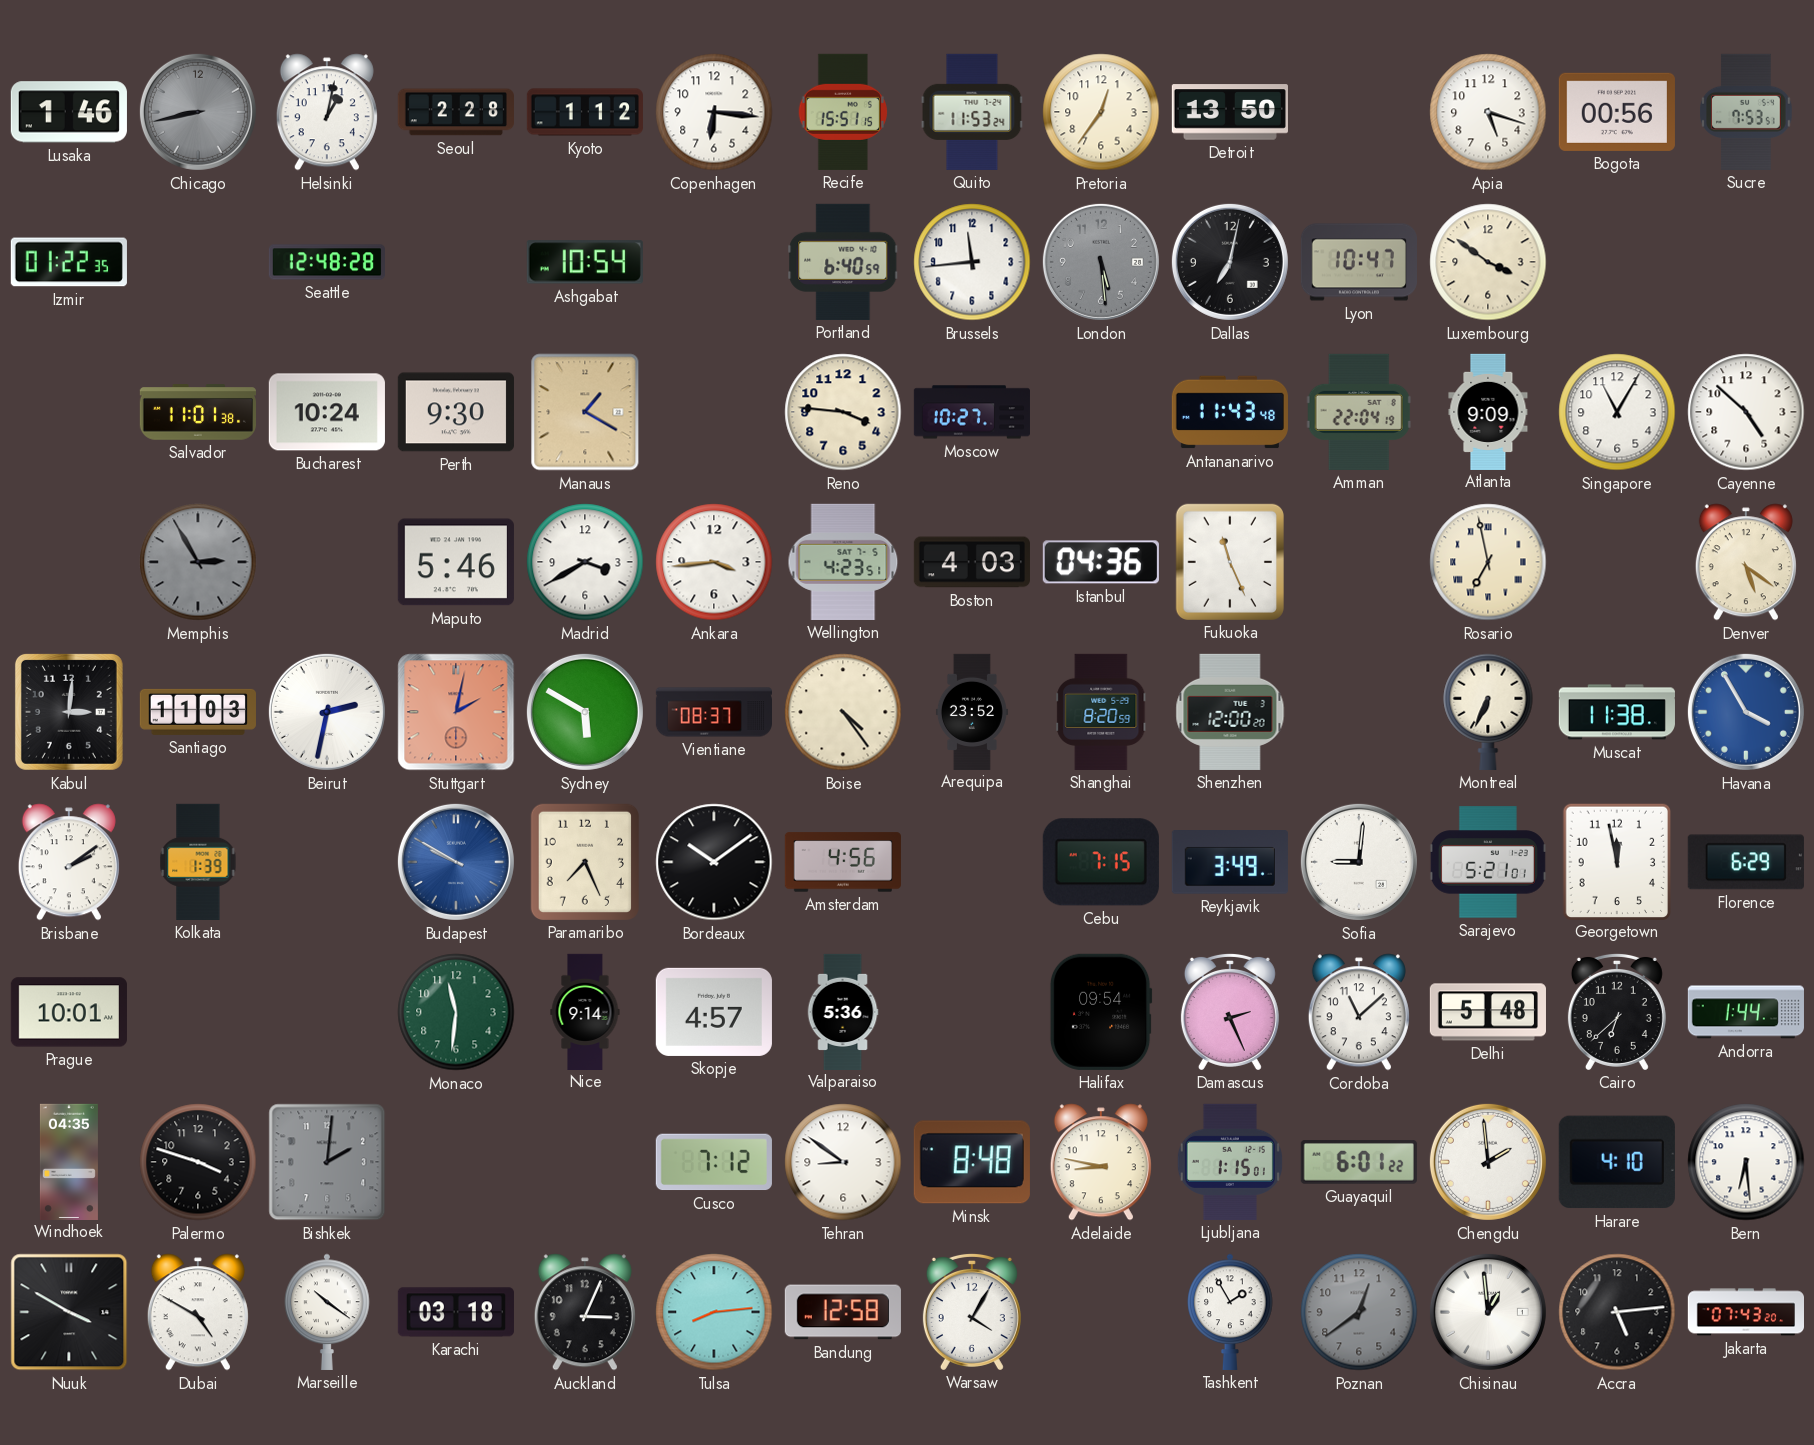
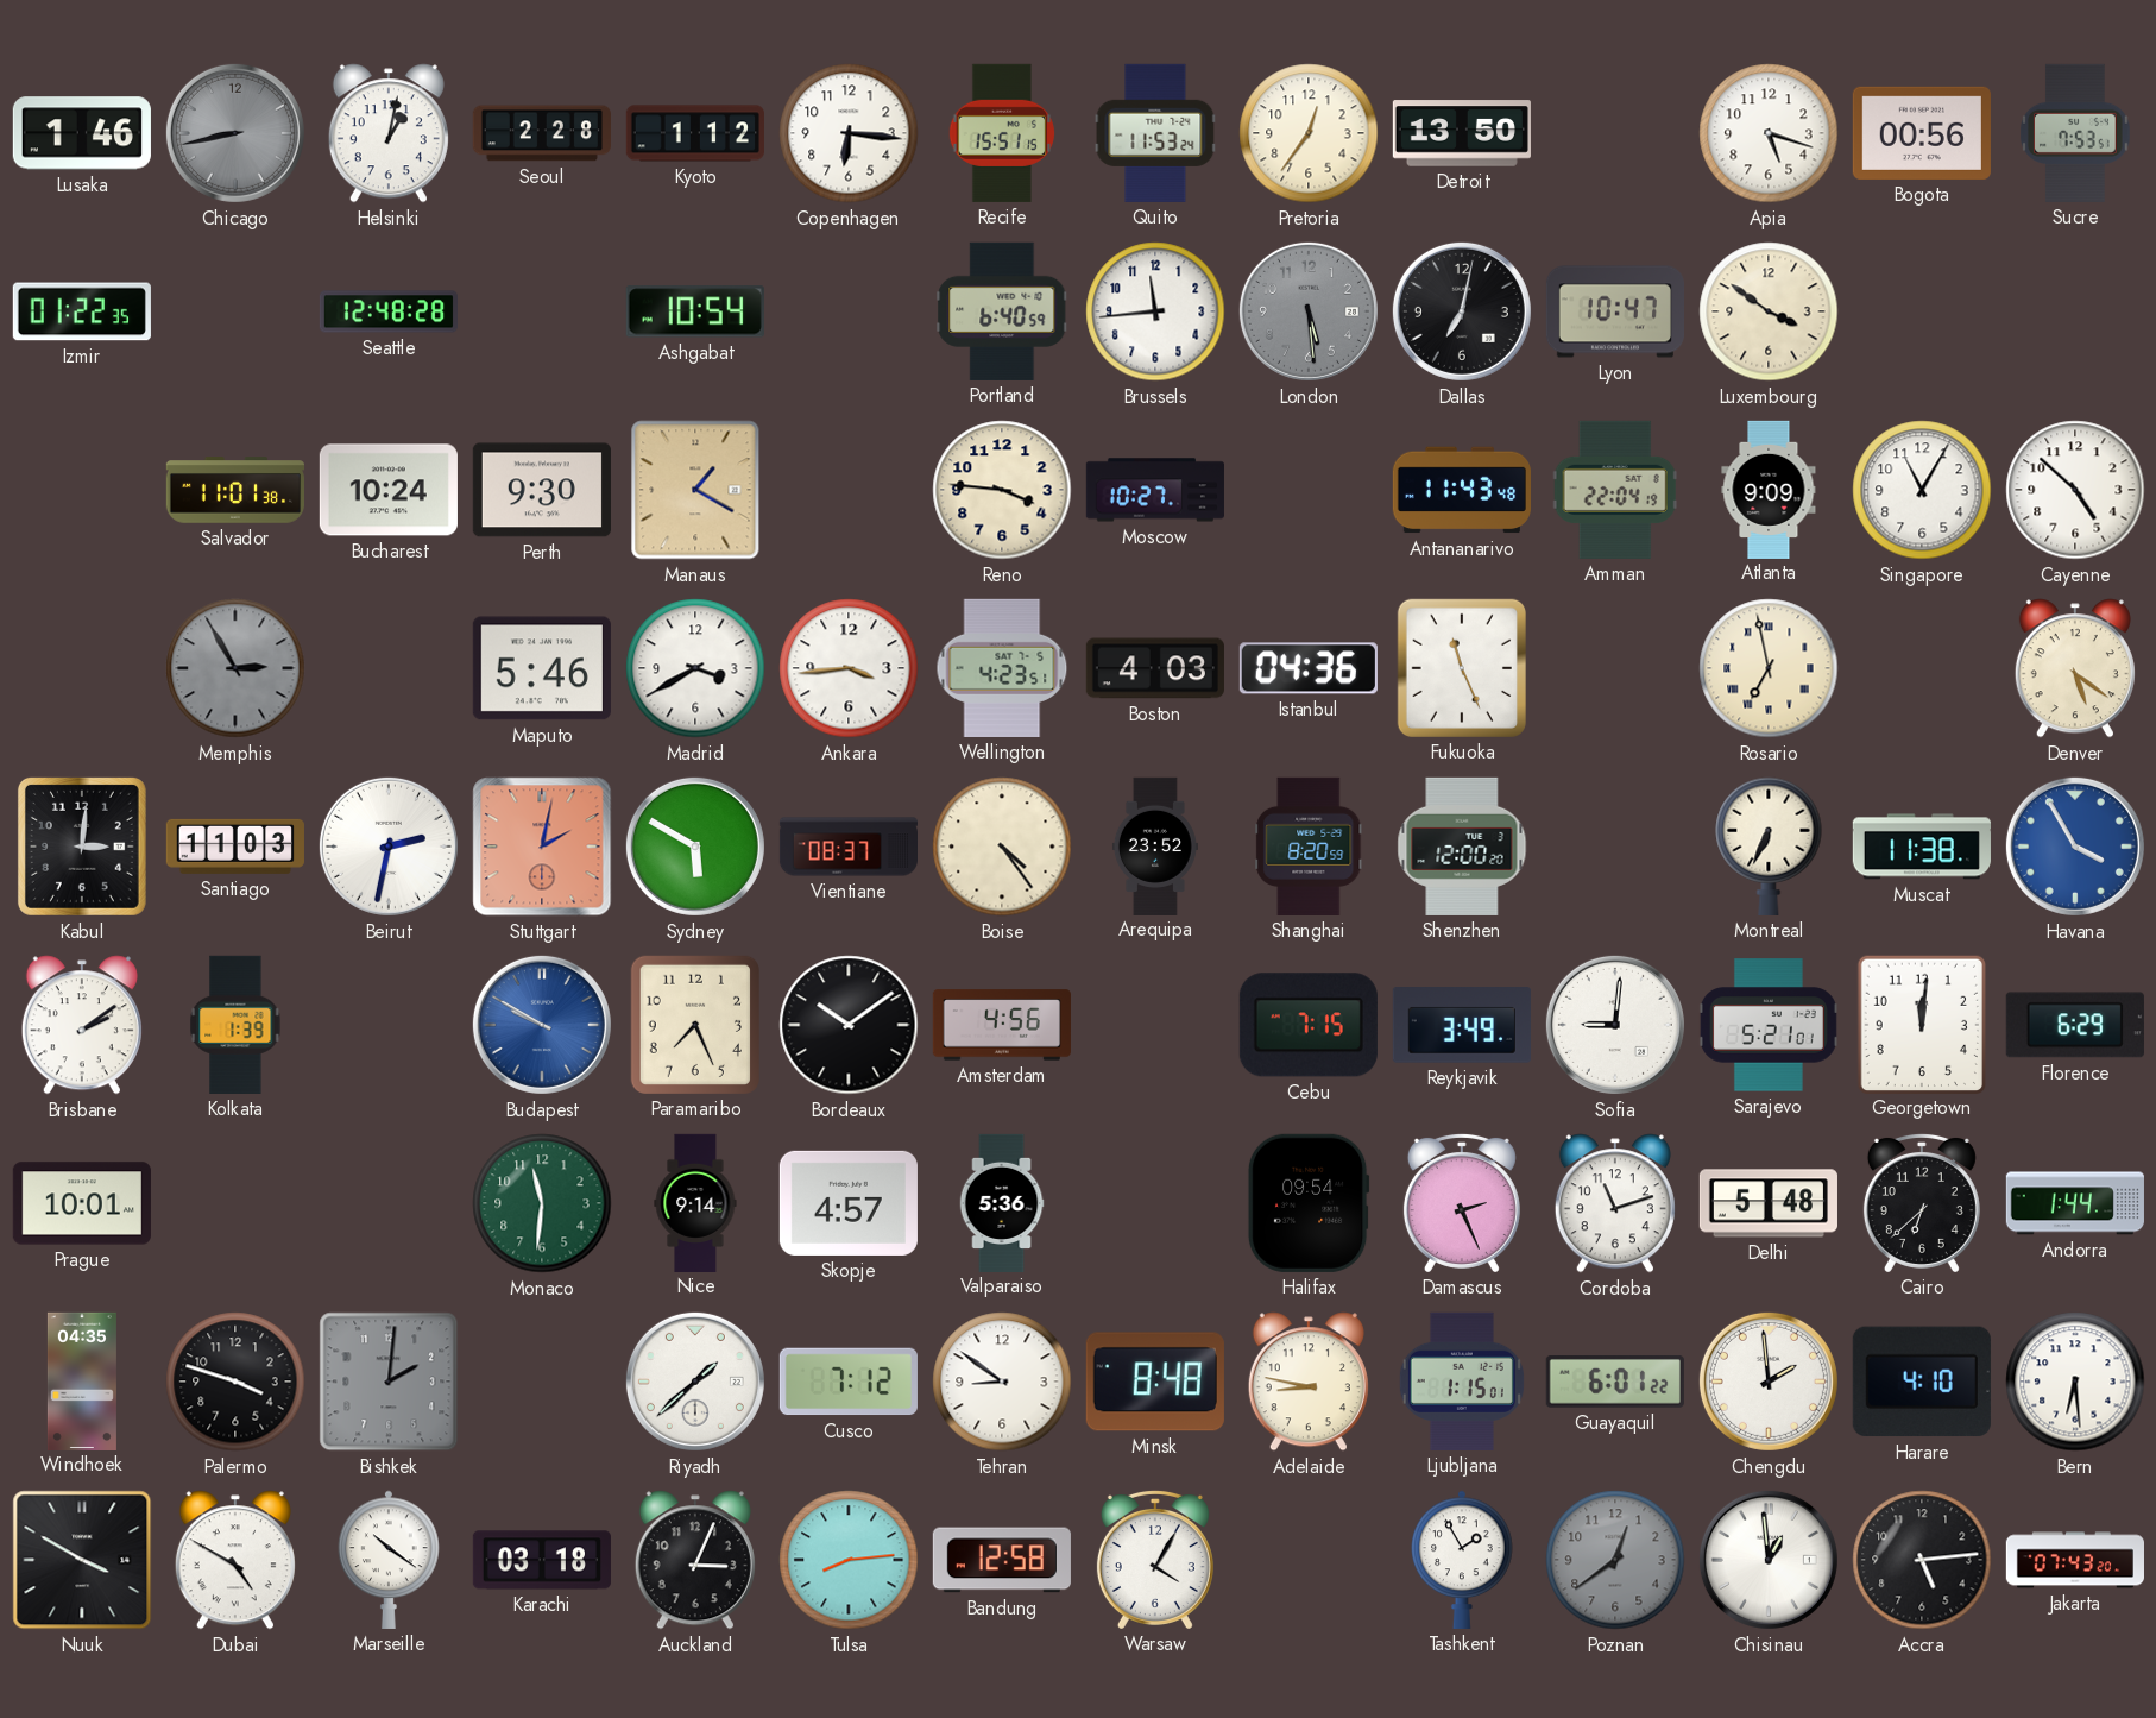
Georgetown: 11:58 -> 12:01
Cordoba: 11:08 -> 11:12
Riyadh: none -> 1:38
